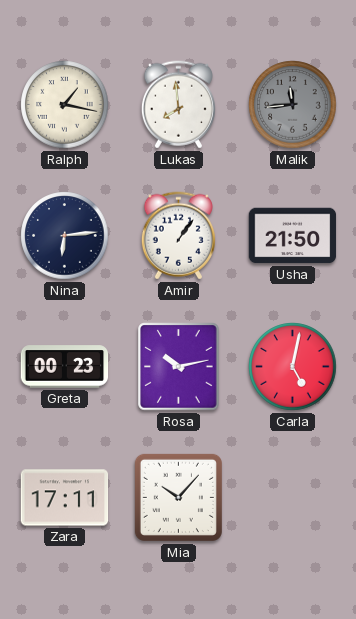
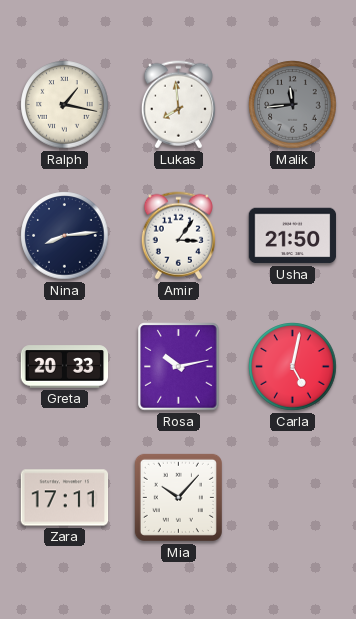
Nina: 6:14 -> 8:14
Amir: 1:06 -> 3:06
Greta: 00:23 -> 20:33
